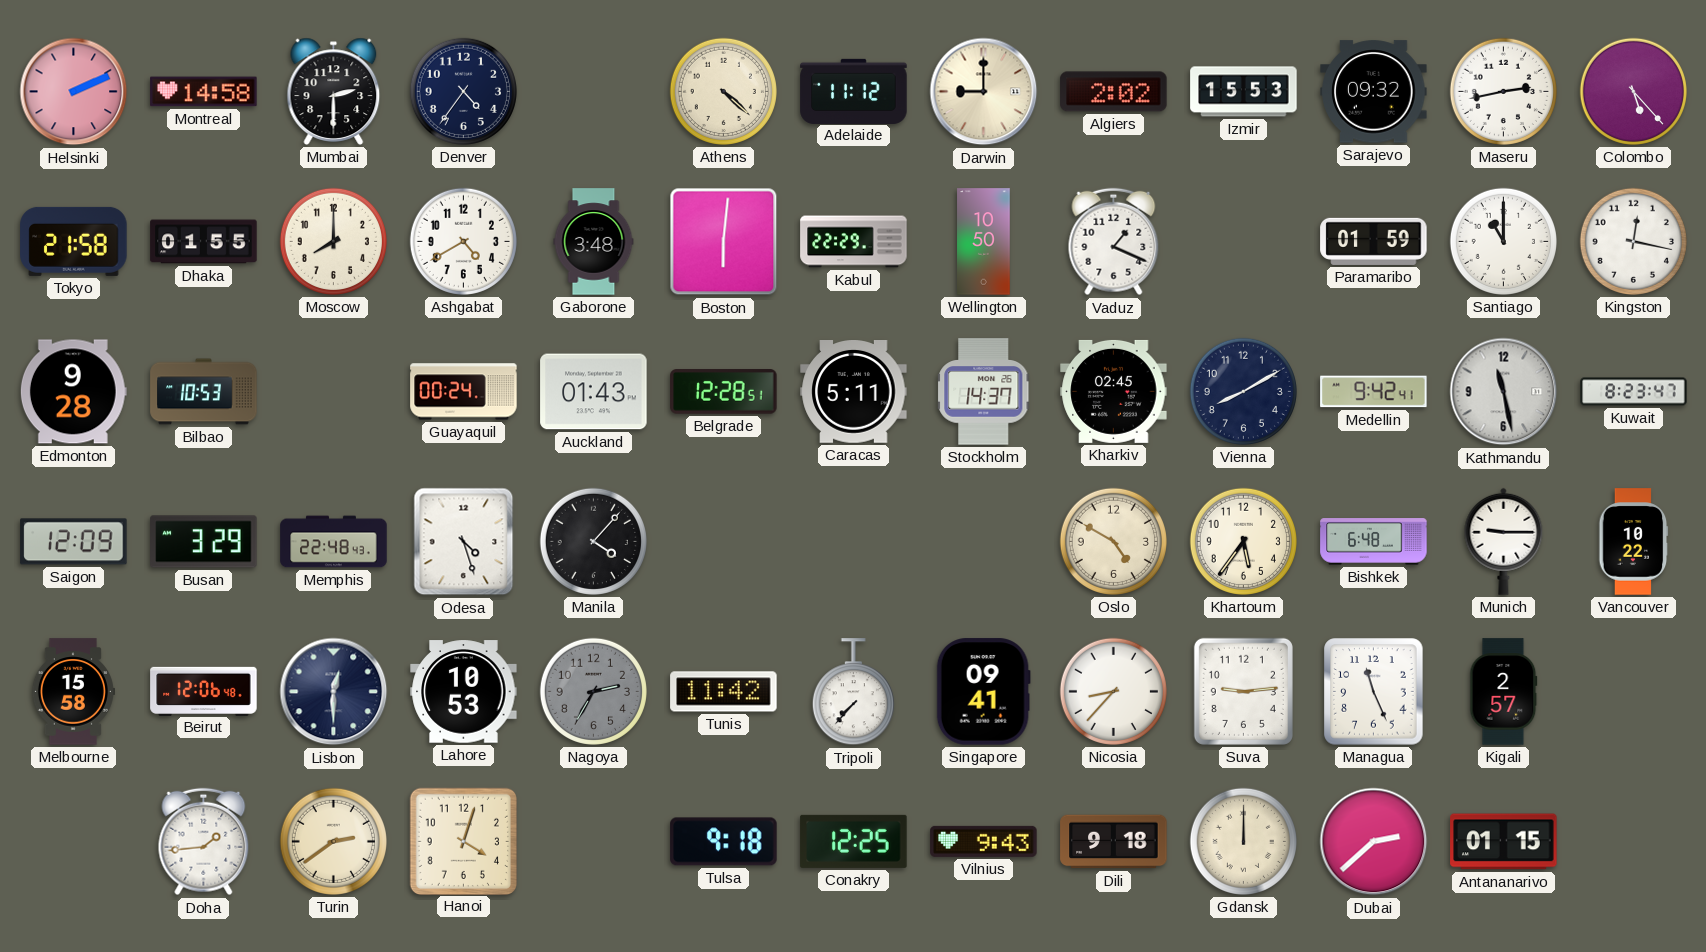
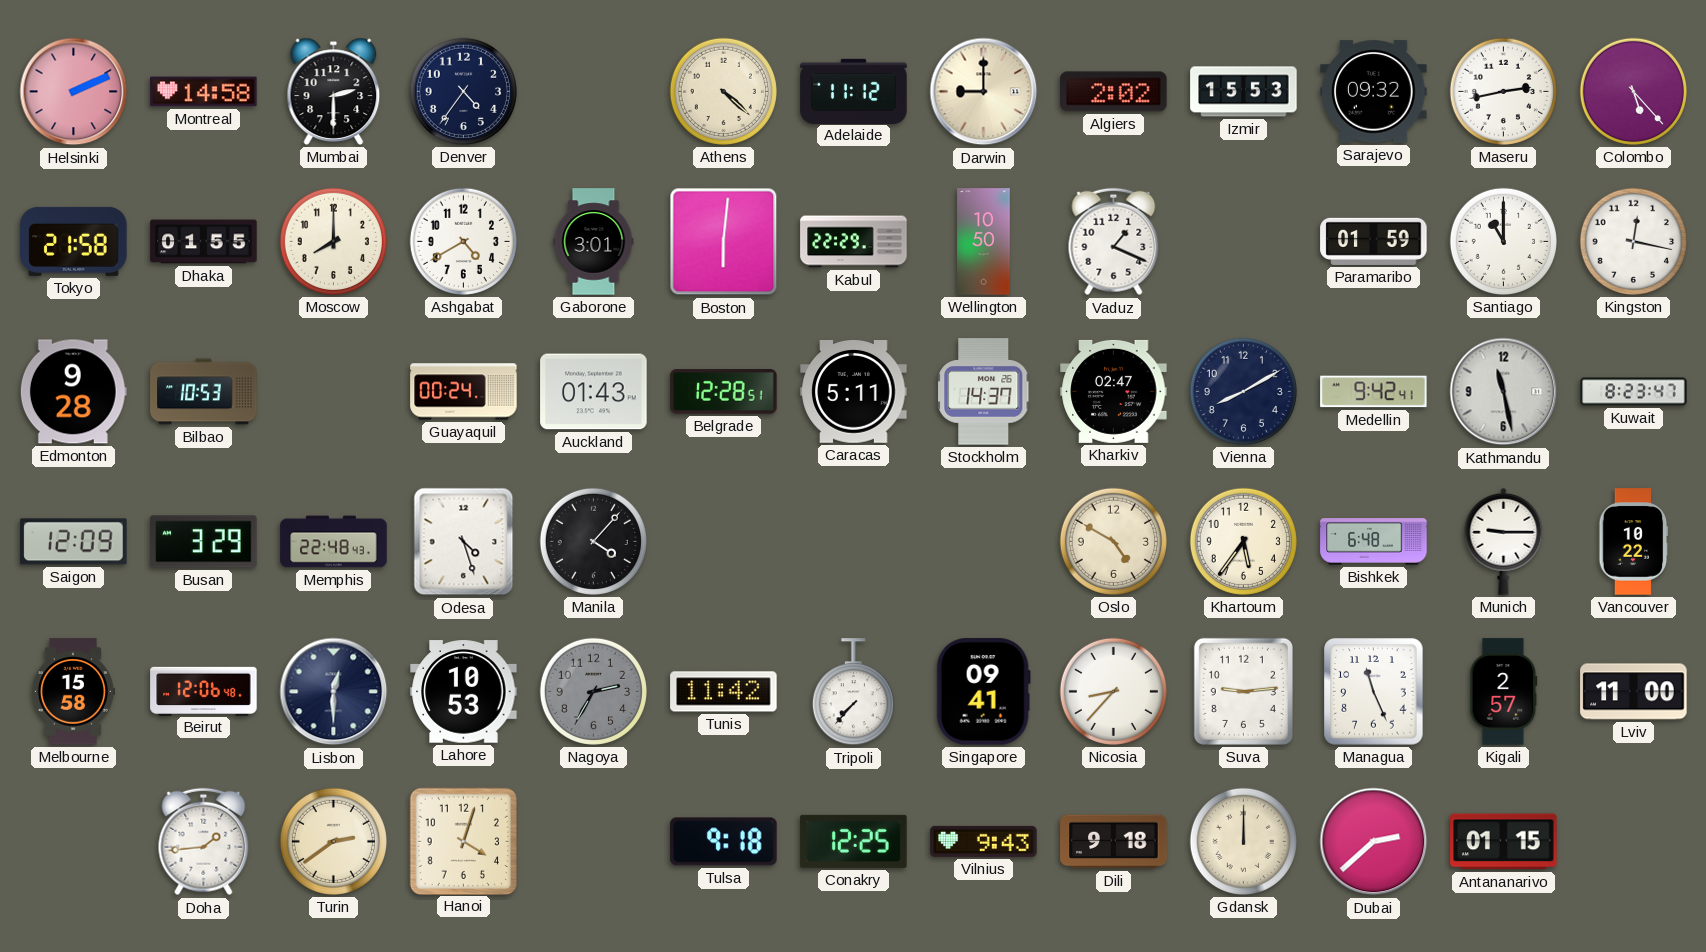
Gaborone: 3:48 -> 3:01
Kharkiv: 02:45 -> 02:47
Lviv: none -> 11:00
